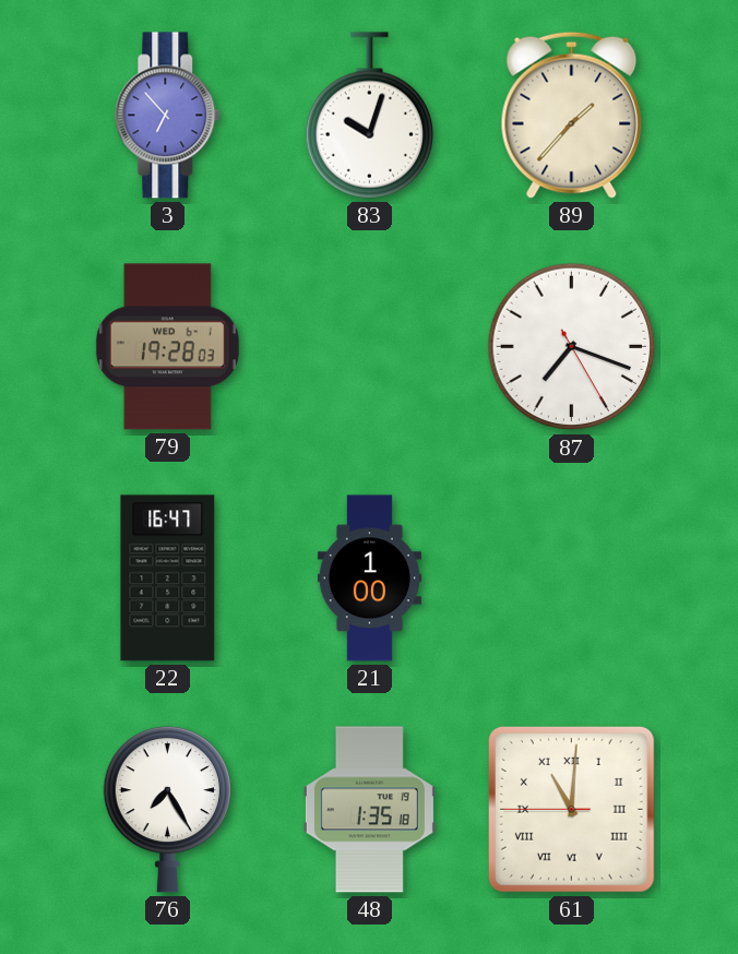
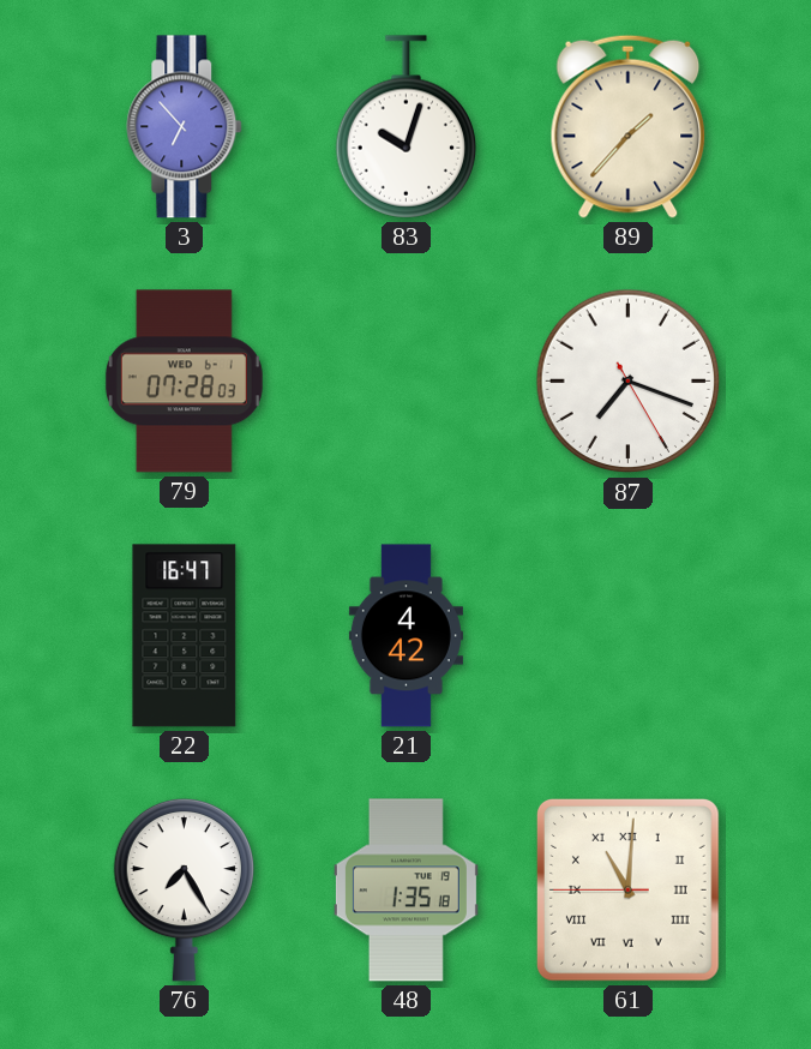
79: 19:28 -> 07:28
21: 1:00 -> 4:42
